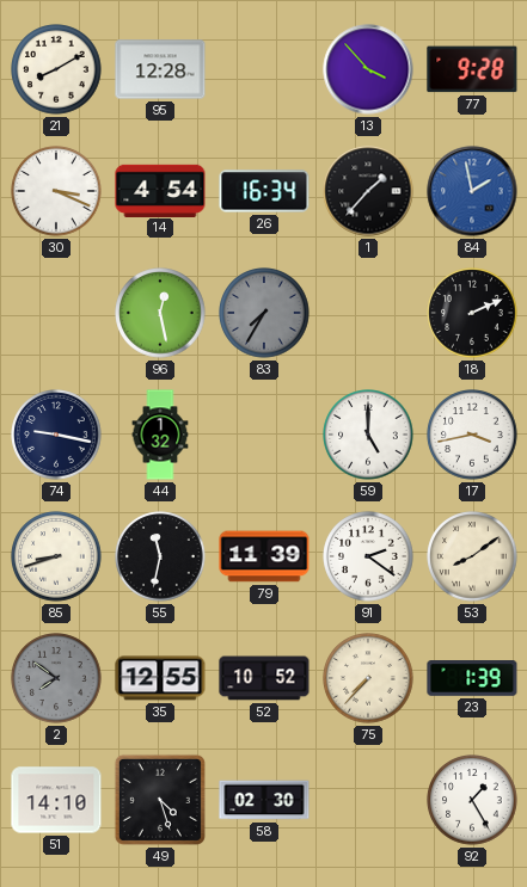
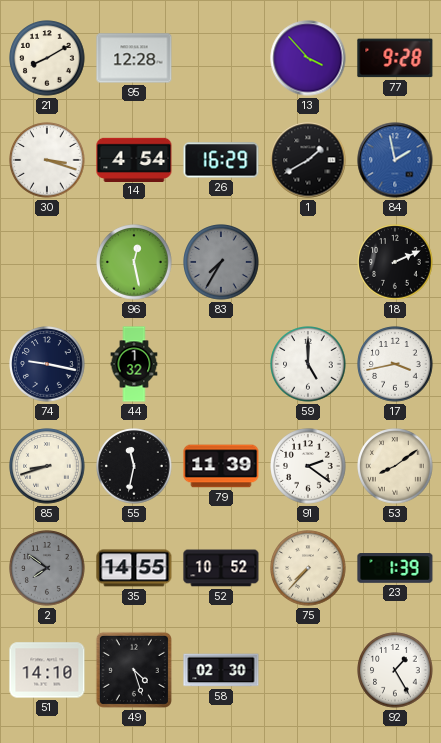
30: 3:19 -> 3:18
26: 16:34 -> 16:29
1: 1:37 -> 1:40
35: 12:55 -> 14:55
